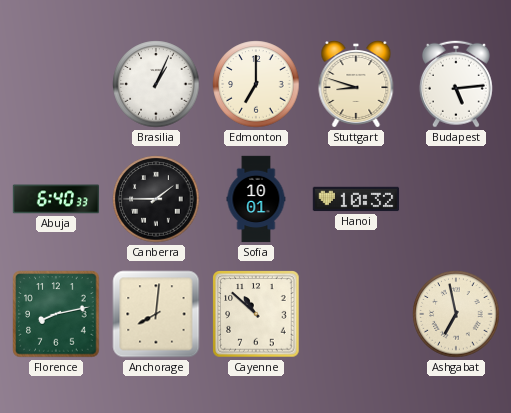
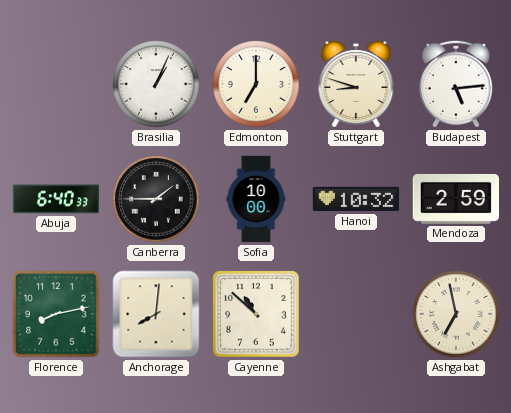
Sofia: 10:01 -> 10:00
Mendoza: none -> 2:59
